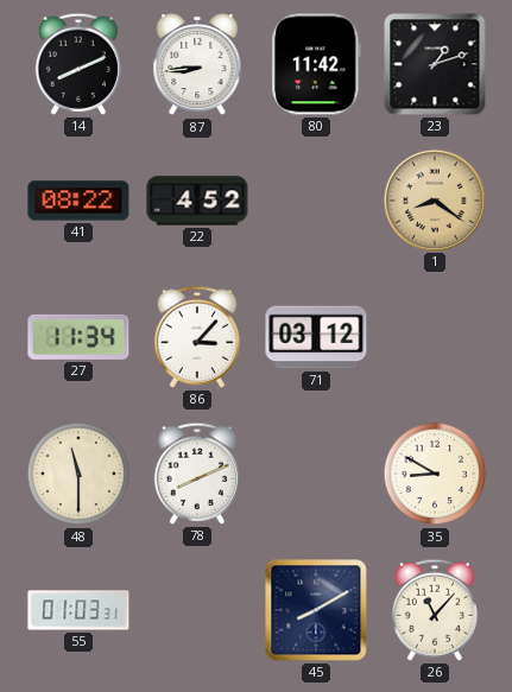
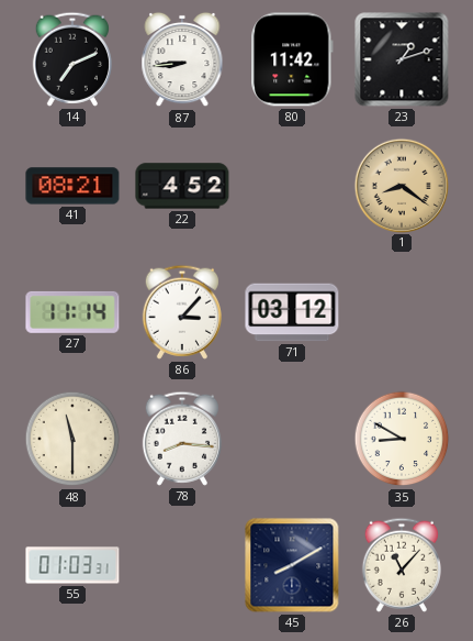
14: 8:11 -> 7:11
41: 08:22 -> 08:21
27: 11:34 -> 11:14
78: 8:11 -> 8:16
